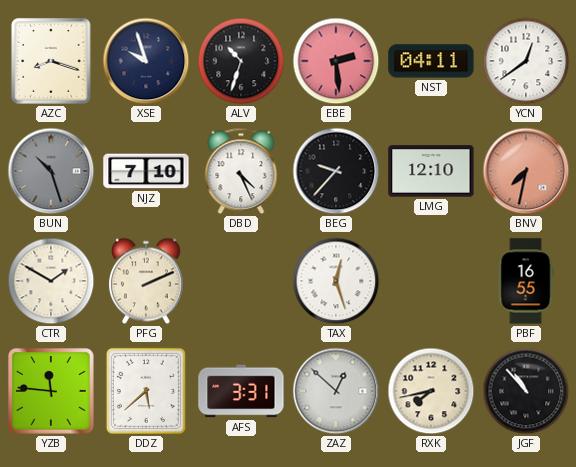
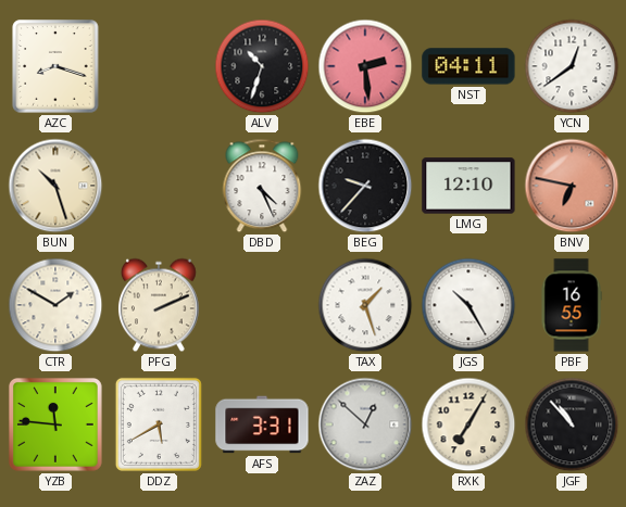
XSE: 9:57 -> none
BUN dial: grey -> cream
NJZ: 7:10 -> none
BNV: 7:32 -> 6:47
TAX: 12:27 -> 1:27
JGS: none -> 10:25
DDZ: 5:38 -> 5:40
RXK: 7:43 -> 7:05
